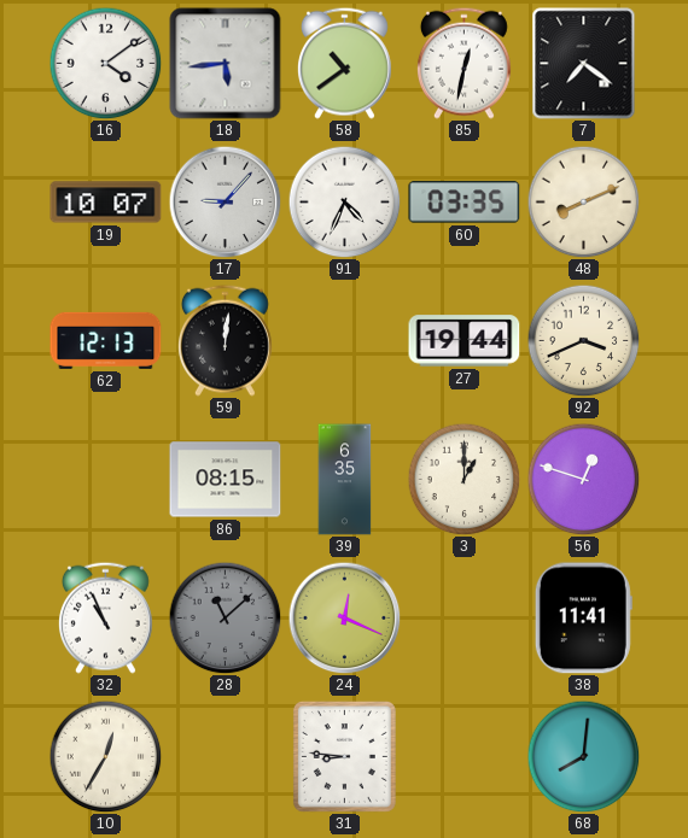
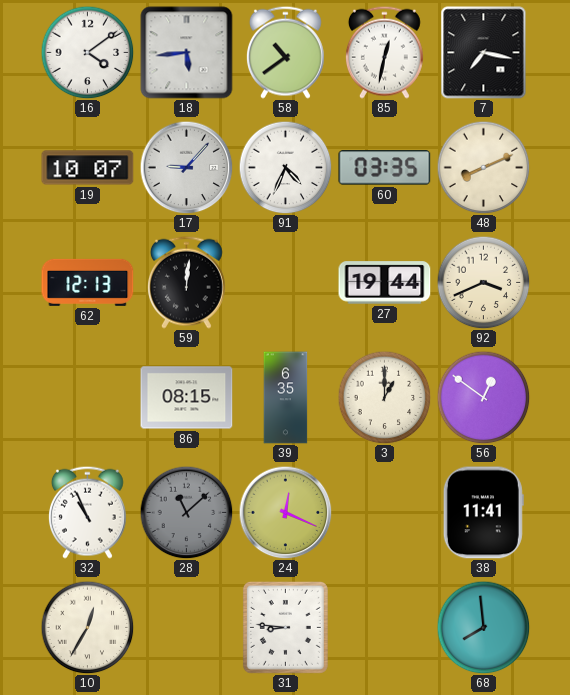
7: 7:21 -> 7:17
56: 12:48 -> 12:51
68: 8:01 -> 7:59
